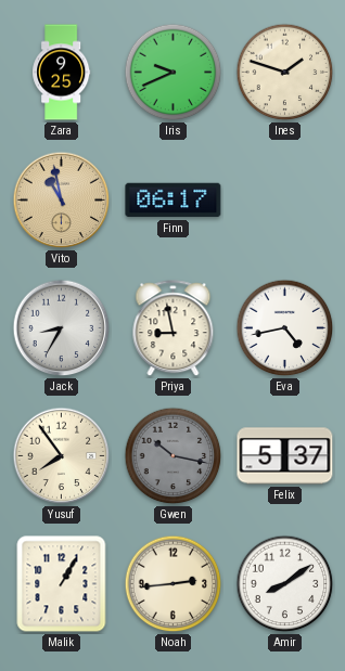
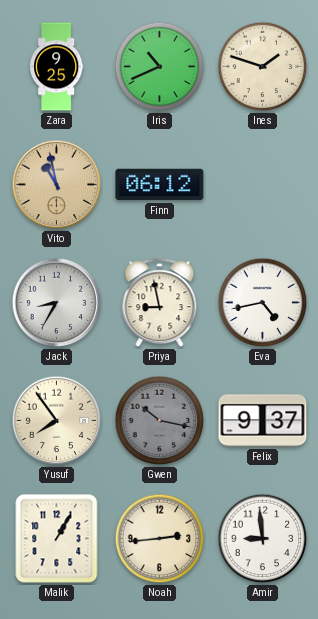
Iris: 9:41 -> 10:41
Finn: 06:17 -> 06:12
Felix: 5:37 -> 9:37
Amir: 8:09 -> 8:59
